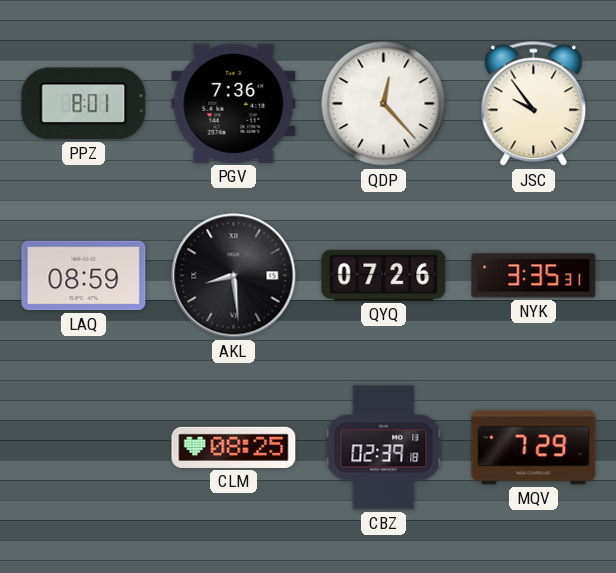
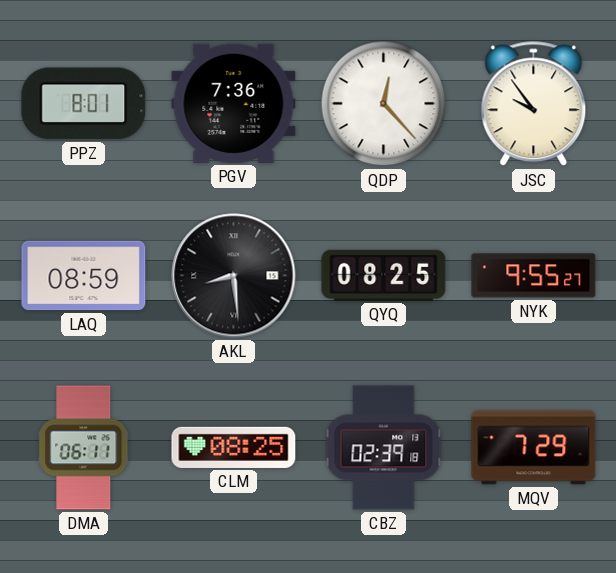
QYQ: 07:26 -> 08:25
NYK: 3:35 -> 9:55
DMA: none -> 06:11
